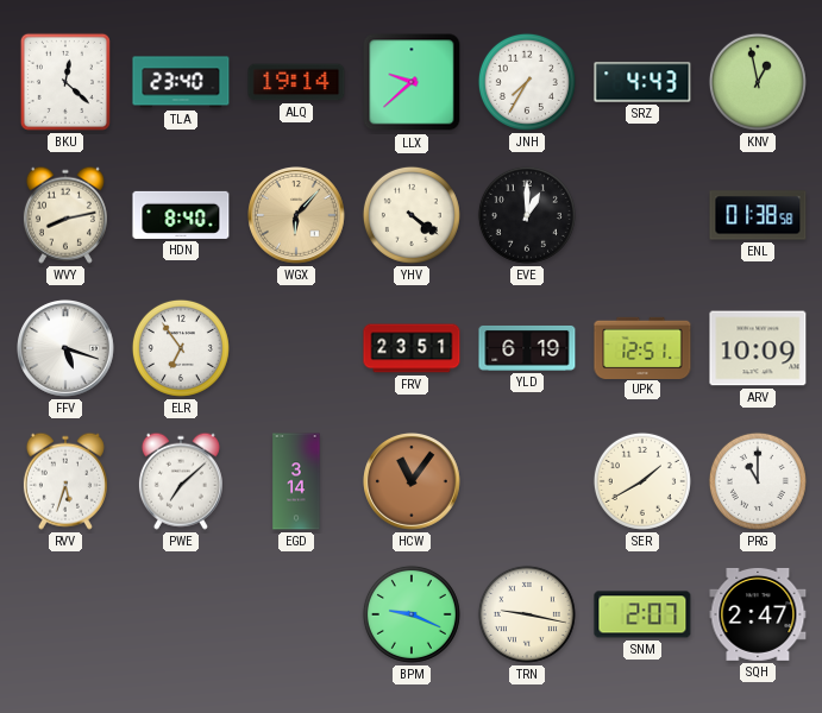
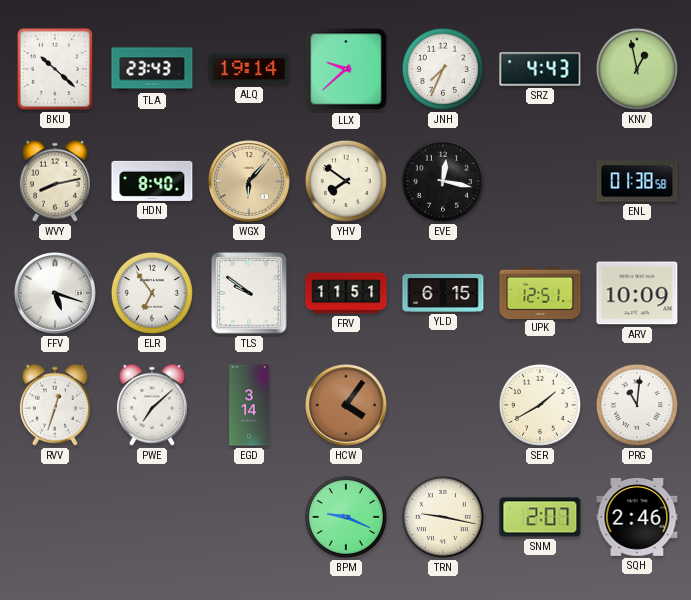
BKU: 12:22 -> 10:22
TLA: 23:40 -> 23:43
JNH: 7:35 -> 7:34
YHV: 4:21 -> 7:51
EVE: 1:00 -> 12:17
TLS: none -> 9:51
FRV: 23:51 -> 11:51
YLD: 6:19 -> 6:15
RVV: 5:33 -> 12:33
HCW: 11:06 -> 4:06
PRG: 11:00 -> 11:01
SQH: 2:47 -> 2:46
